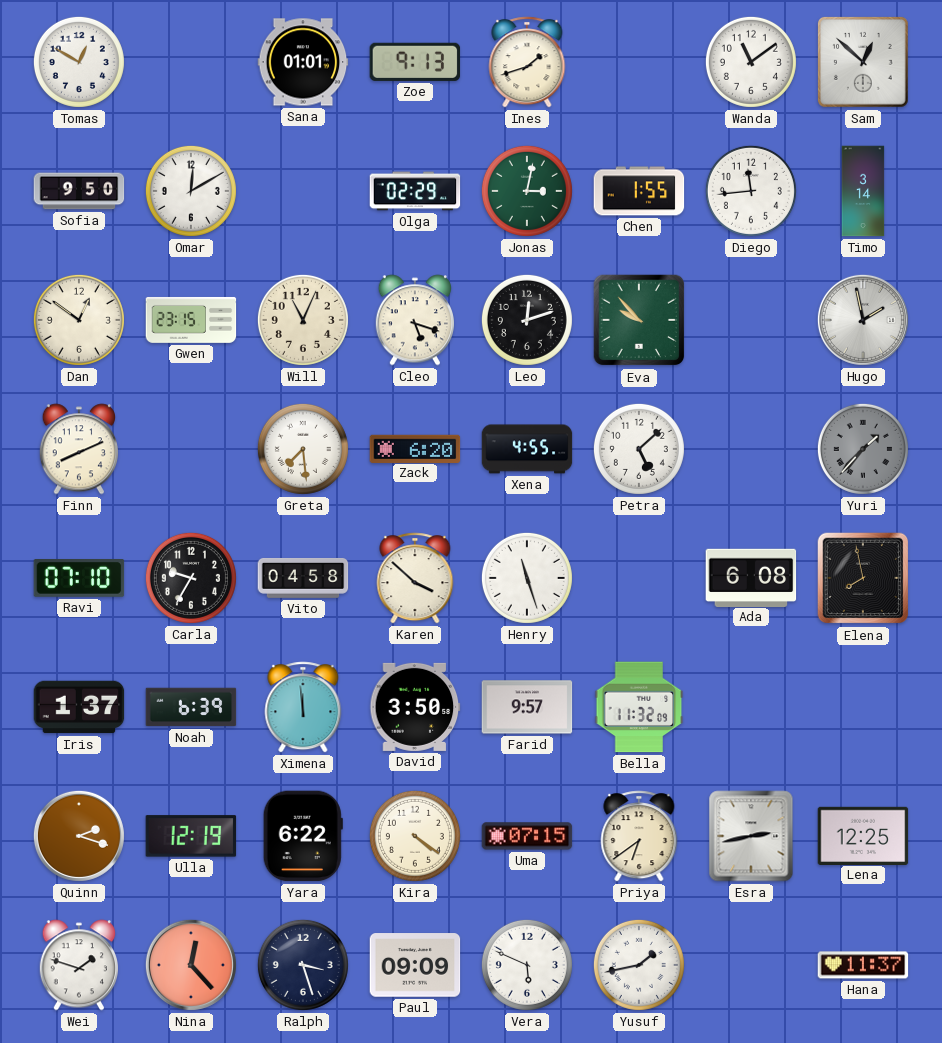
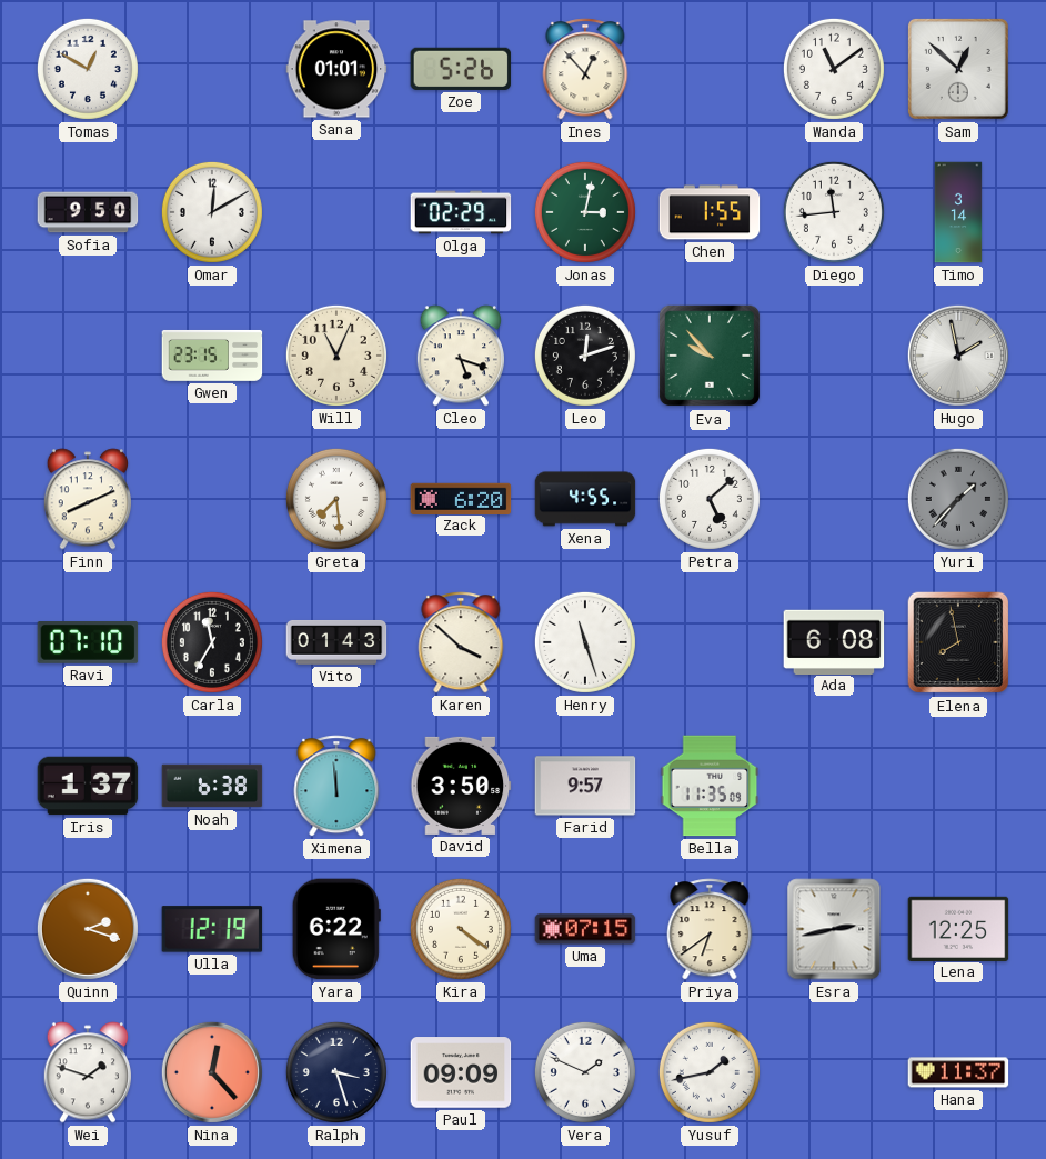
Zoe: 9:13 -> 5:26
Ines: 1:42 -> 12:53
Dan: 12:51 -> none
Carla: 9:35 -> 11:35
Vito: 04:58 -> 01:43
Noah: 6:39 -> 6:38
Bella: 11:32 -> 11:35
Vera: 5:49 -> 1:49
